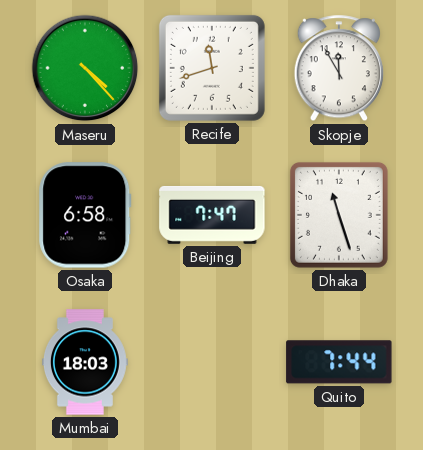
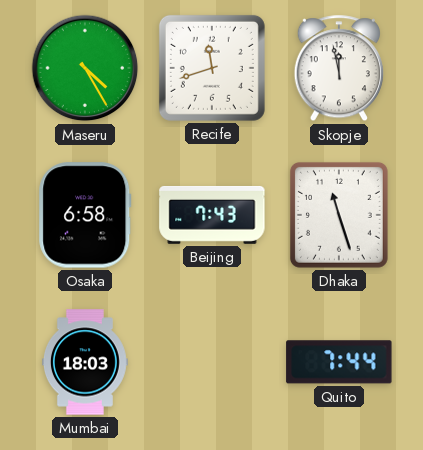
Maseru: 4:23 -> 4:25
Skopje: 11:55 -> 11:58
Beijing: 7:47 -> 7:43
